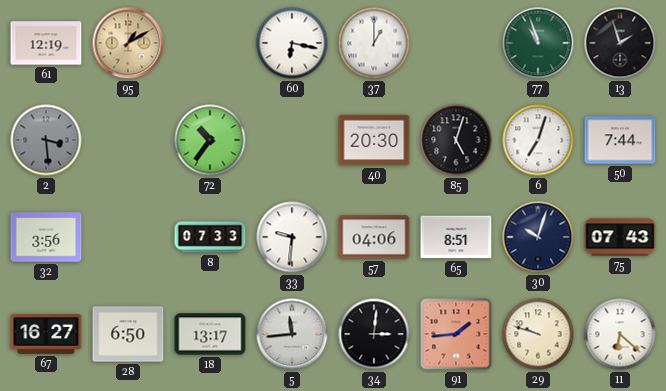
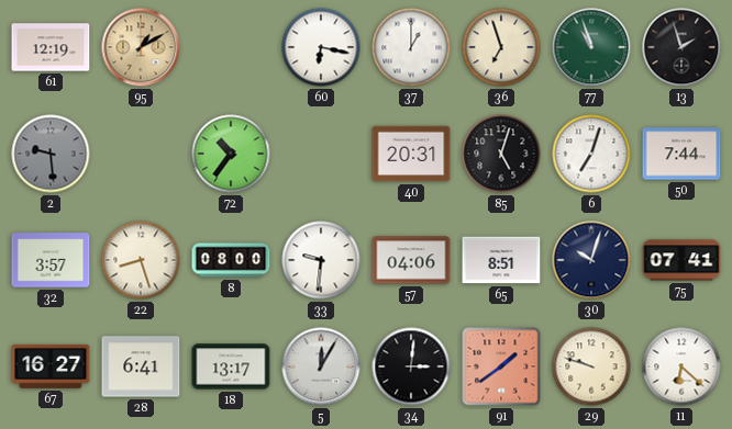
36: none -> 6:57
2: 3:29 -> 9:29
40: 20:30 -> 20:31
32: 3:56 -> 3:57
22: none -> 8:27
8: 07:33 -> 08:00
75: 07:43 -> 07:41
28: 6:50 -> 6:41
5: 11:44 -> 12:05
91: 1:44 -> 1:39
